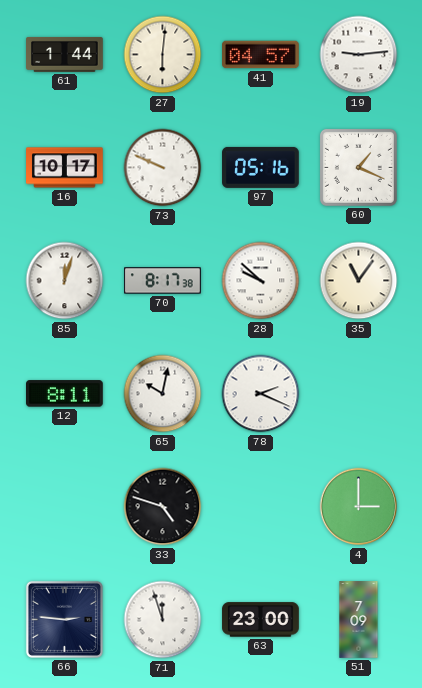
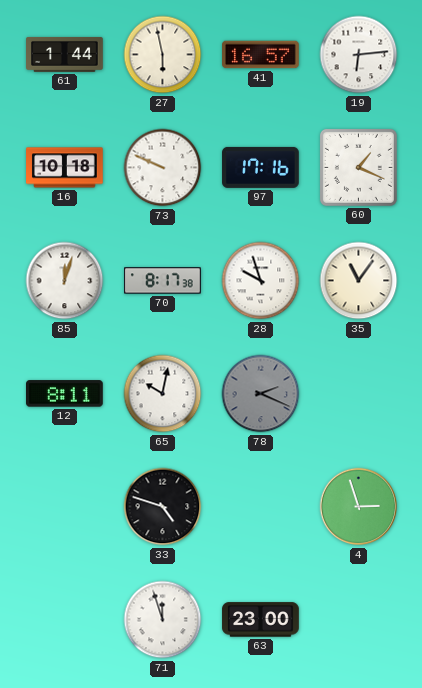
27: 6:01 -> 5:58
41: 04:57 -> 16:57
19: 9:14 -> 6:14
16: 10:17 -> 10:18
97: 05:16 -> 17:16
28: 9:52 -> 9:57
78 dial: white -> grey
4: 3:00 -> 2:57
66: 2:46 -> none
51: 7:09 -> none
